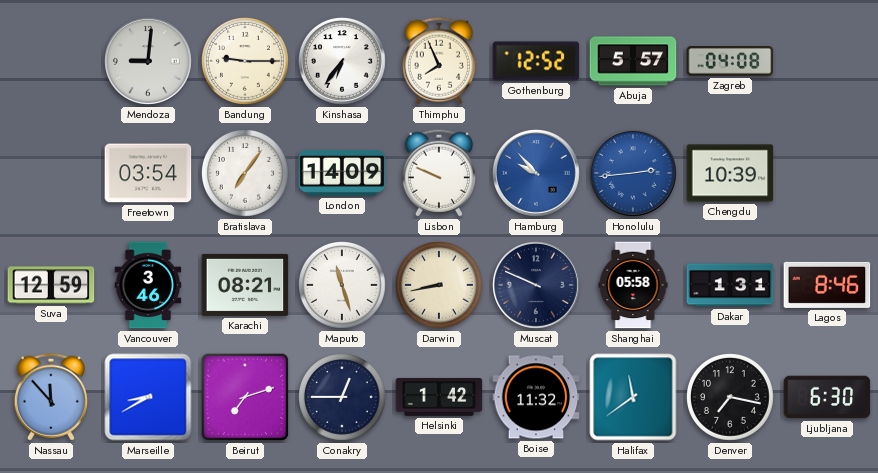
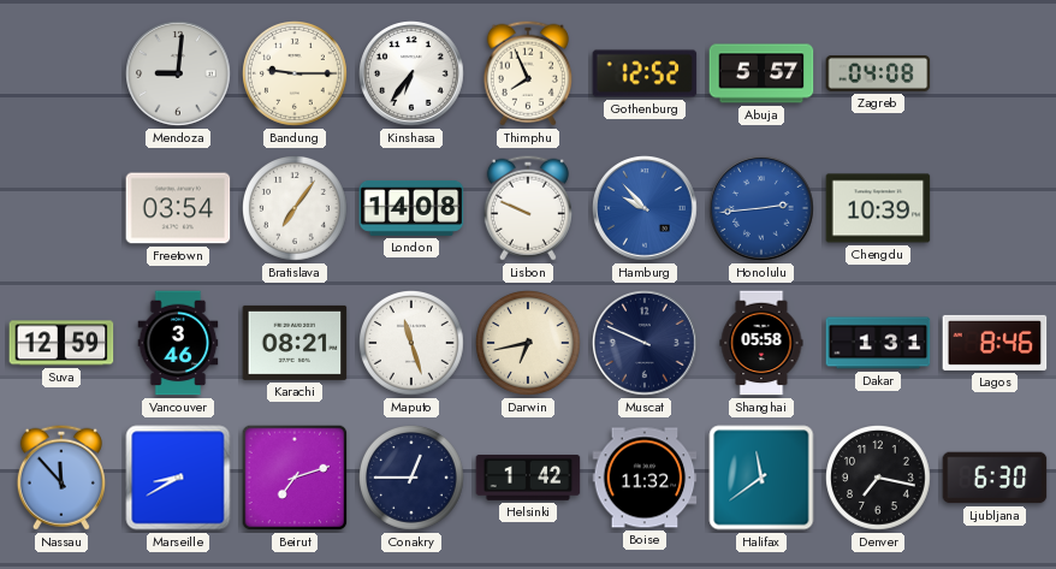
London: 14:09 -> 14:08
Darwin: 8:43 -> 6:43
